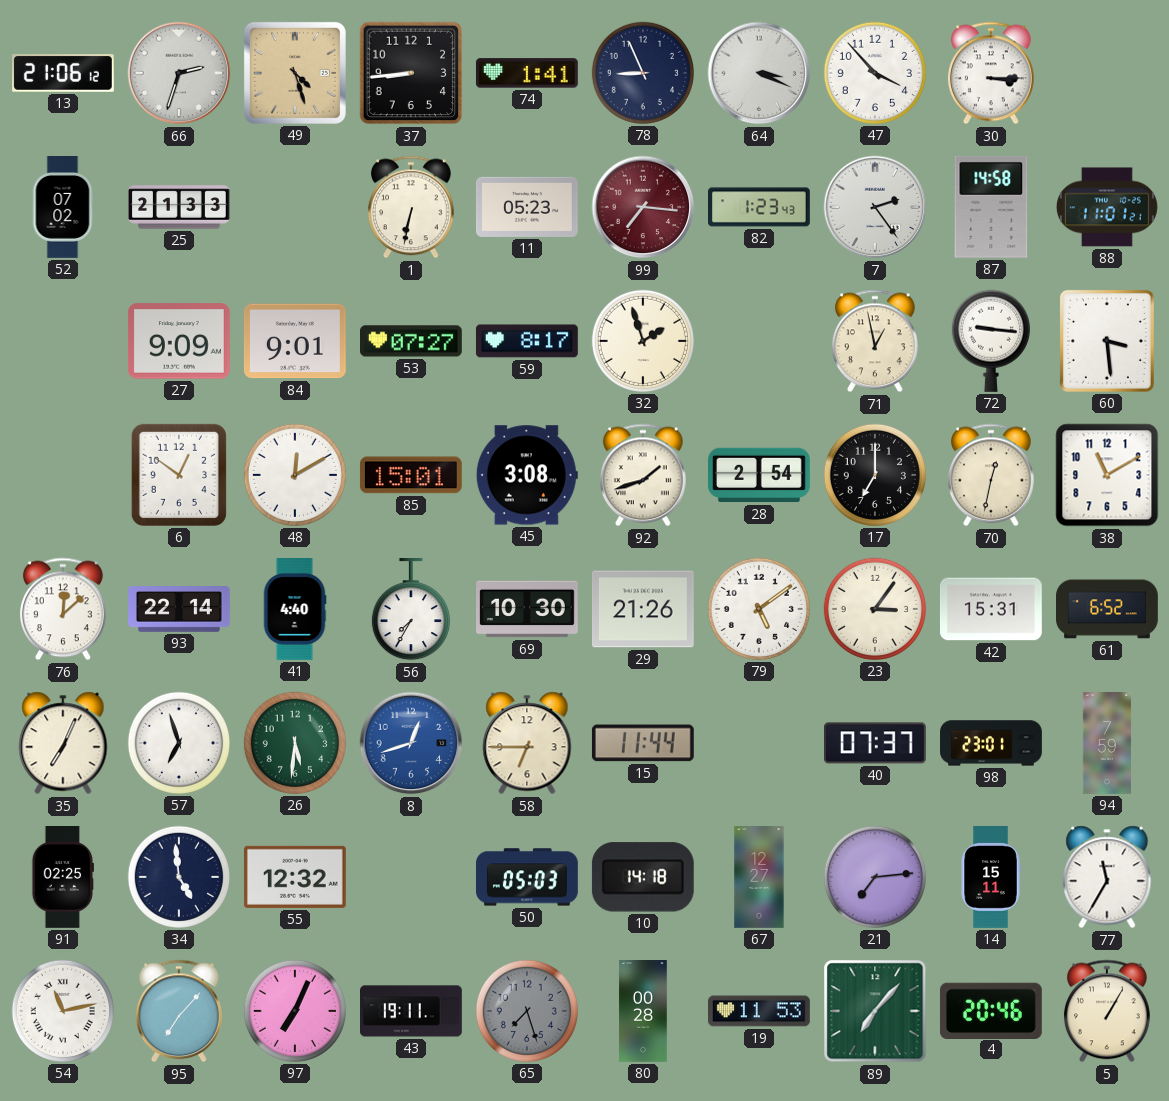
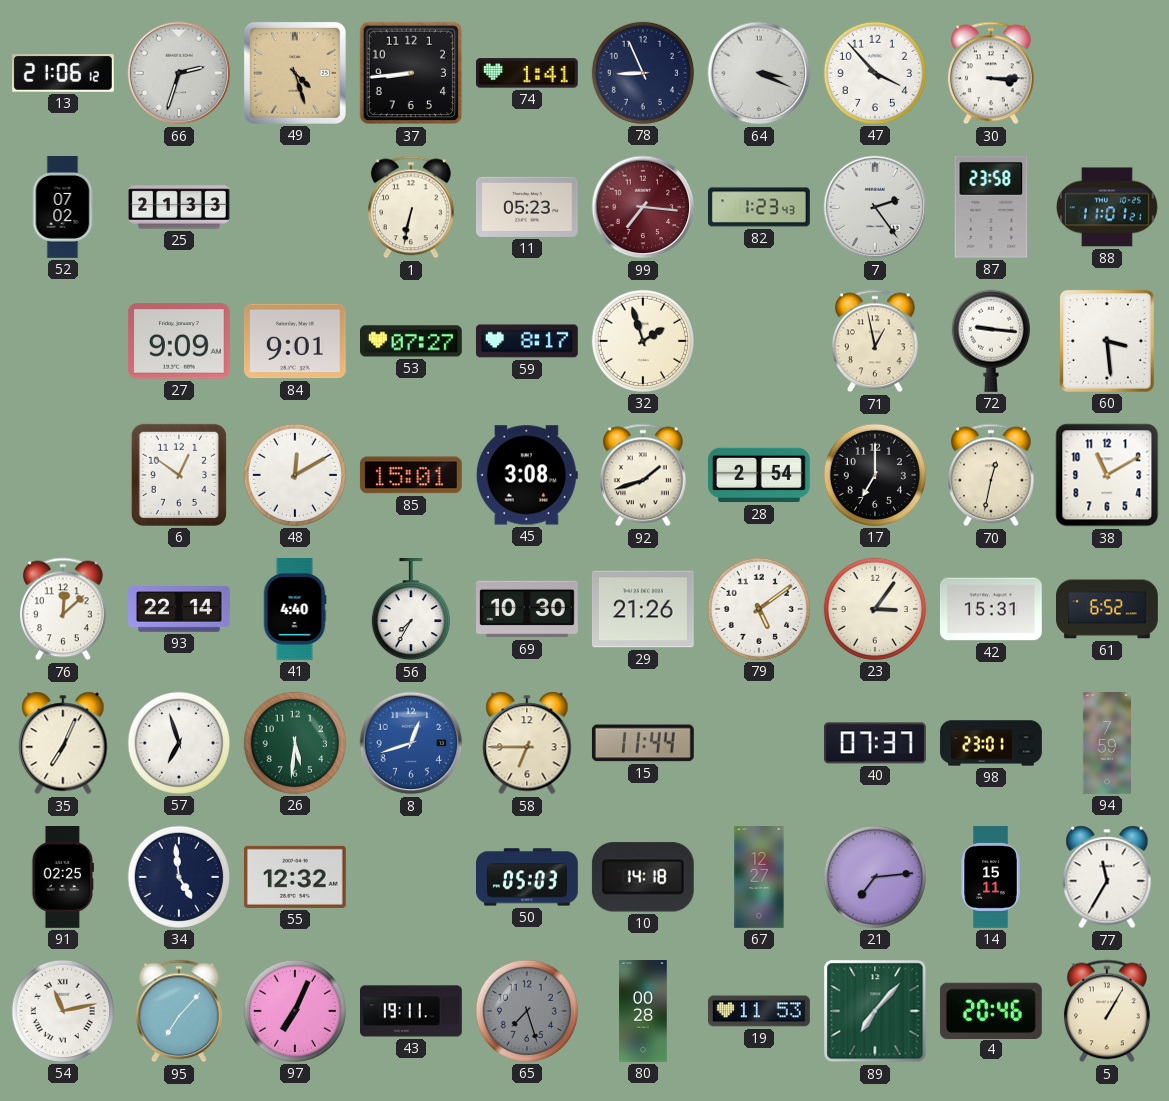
87: 14:58 -> 23:58
